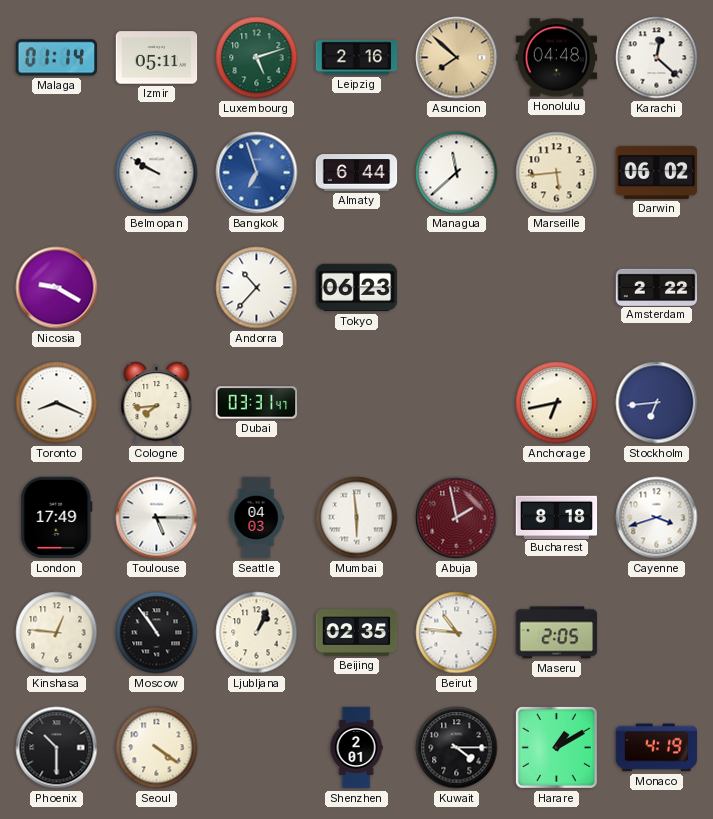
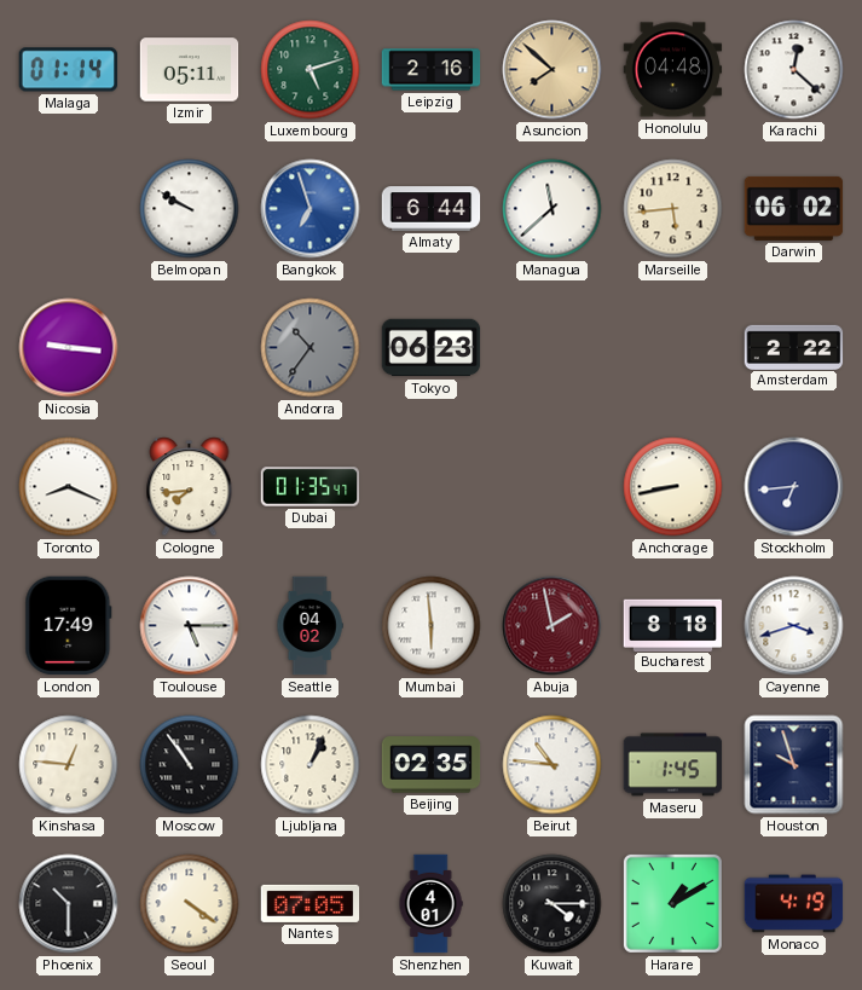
Nicosia: 9:20 -> 9:16
Andorra: 10:37 -> 10:36
Andorra dial: white -> grey
Dubai: 03:31 -> 01:35
Anchorage: 6:43 -> 8:43
Seattle: 04:03 -> 04:02
Maseru: 2:05 -> 1:45
Houston: none -> 9:57
Nantes: none -> 07:05
Shenzhen: 2:01 -> 4:01
